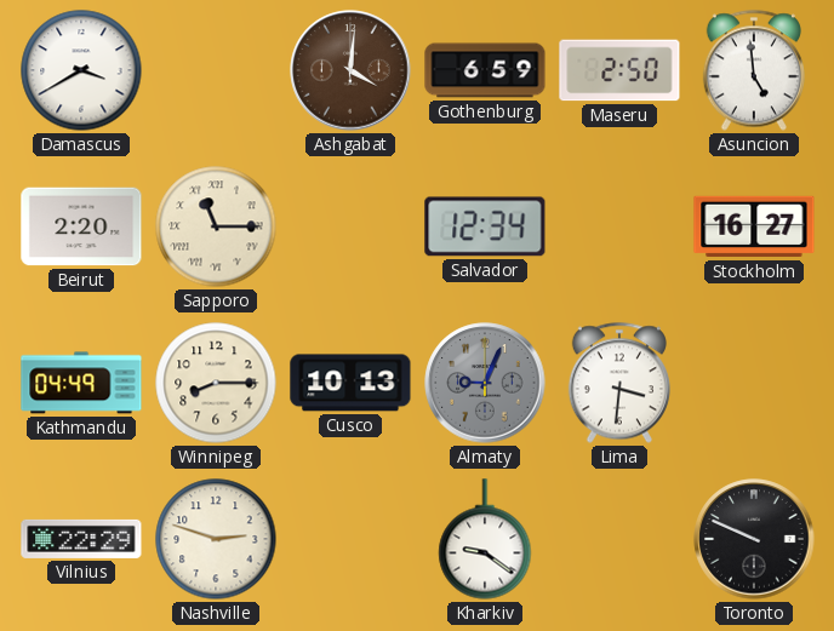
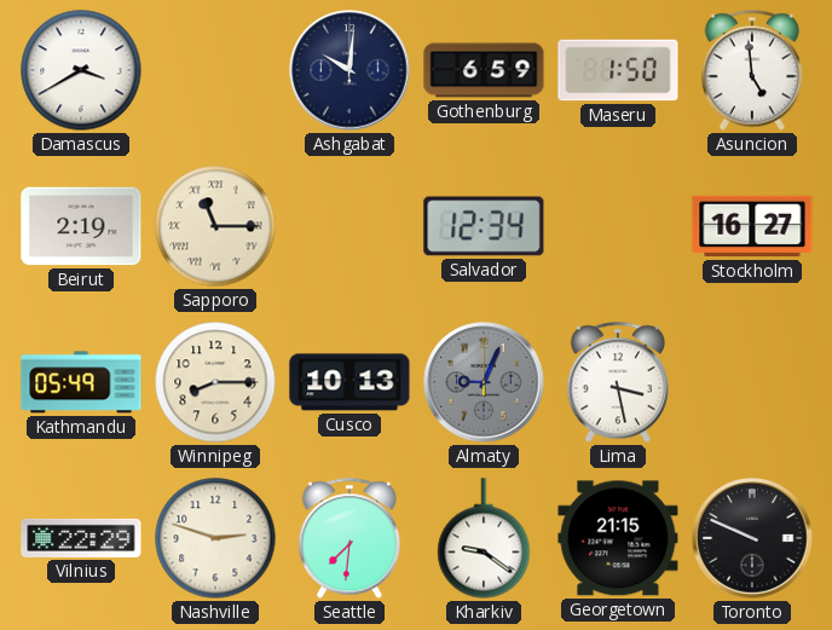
Ashgabat: 4:01 -> 10:01
Ashgabat dial: brown -> navy
Maseru: 2:50 -> 1:50
Beirut: 2:20 -> 2:19
Kathmandu: 04:49 -> 05:49
Lima: 3:31 -> 3:28
Seattle: none -> 7:31
Georgetown: none -> 21:15
